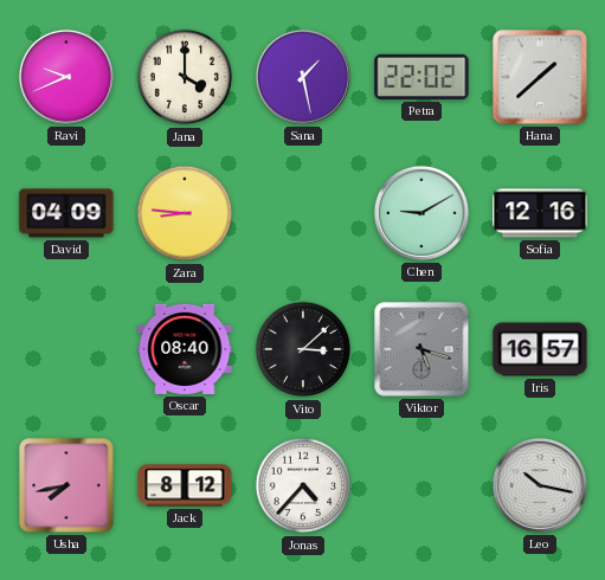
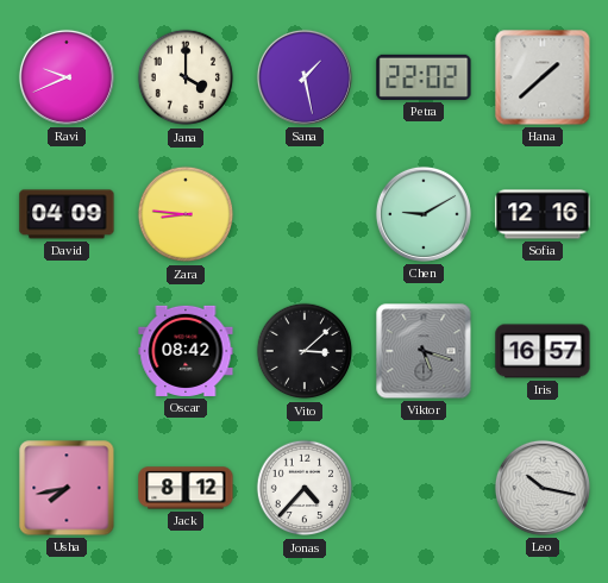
Oscar: 08:40 -> 08:42
